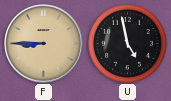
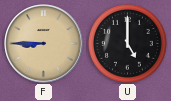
U: 4:58 -> 5:00
